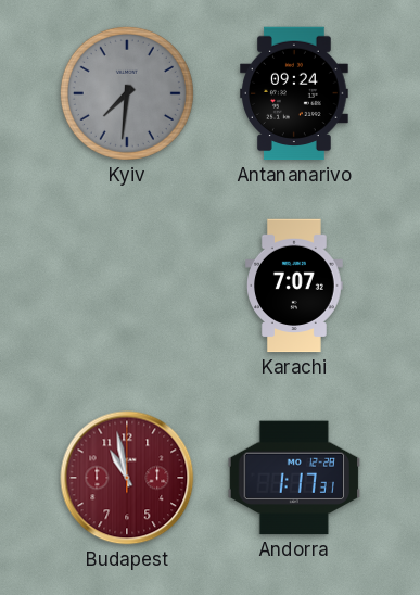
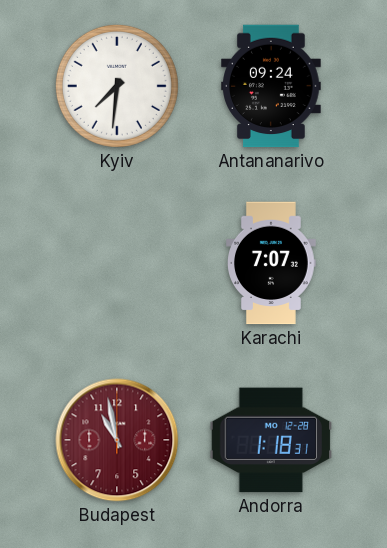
Kyiv dial: grey -> white
Andorra: 1:17 -> 1:18
